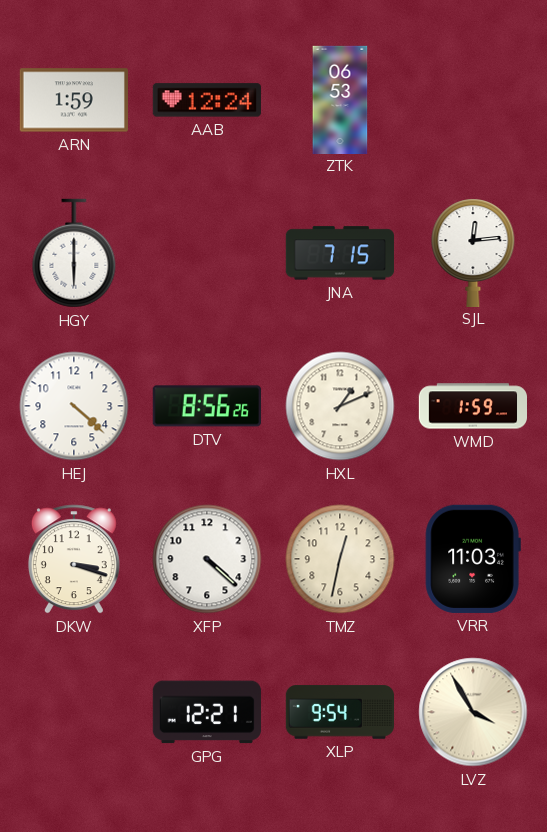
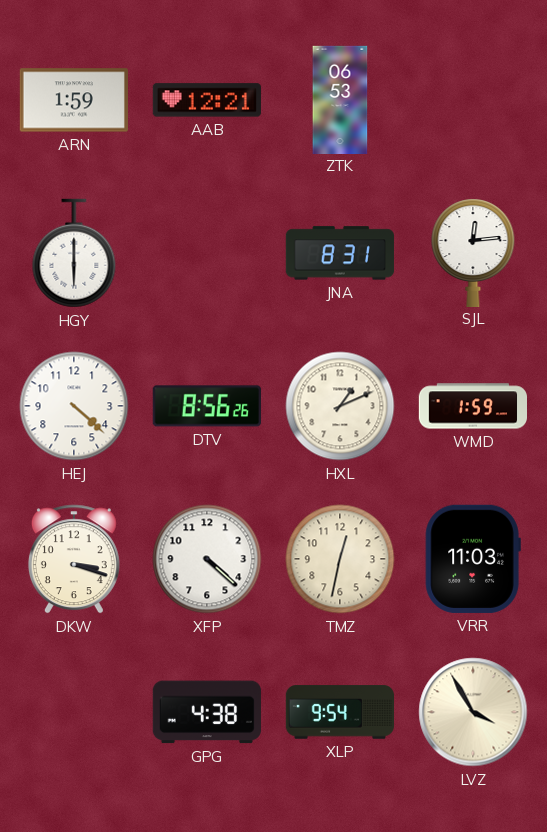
AAB: 12:24 -> 12:21
JNA: 7:15 -> 8:31
GPG: 12:21 -> 4:38
